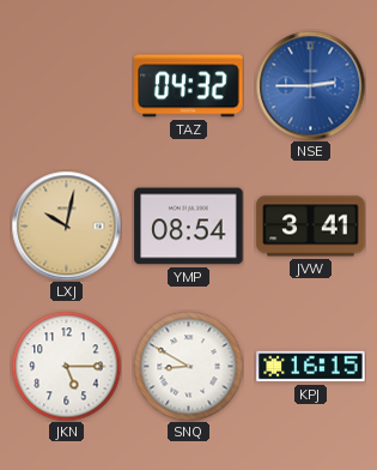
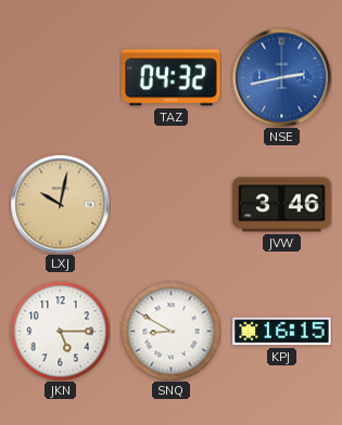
NSE: 2:45 -> 2:43
YMP: 08:54 -> none
JVW: 3:41 -> 3:46
